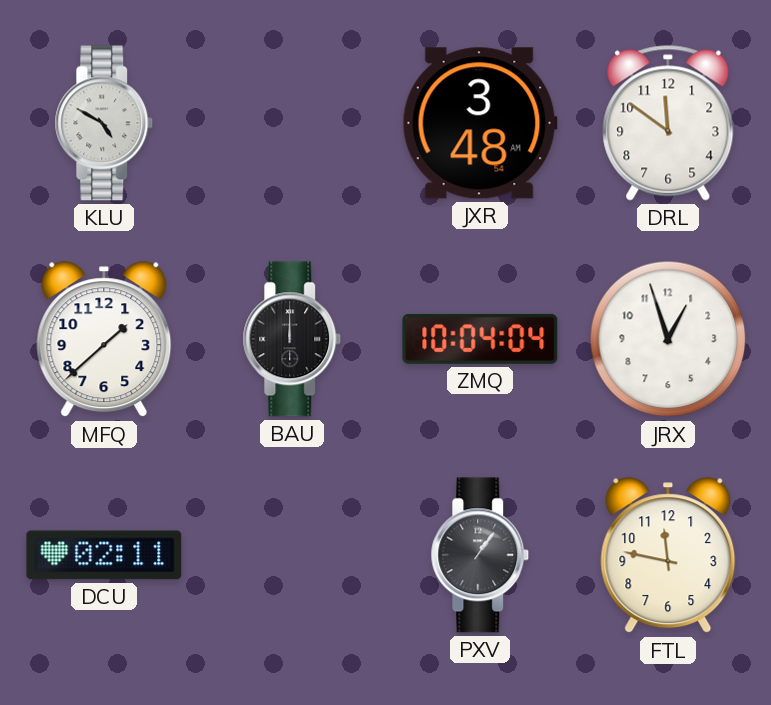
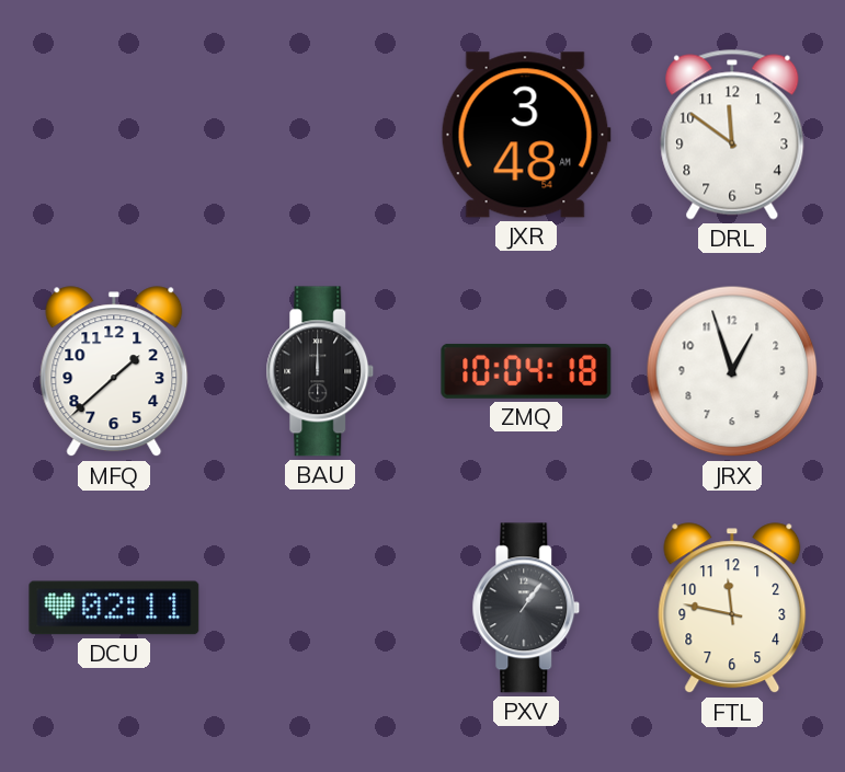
KLU: 4:50 -> none
ZMQ: 10:04:04 -> 10:04:18
